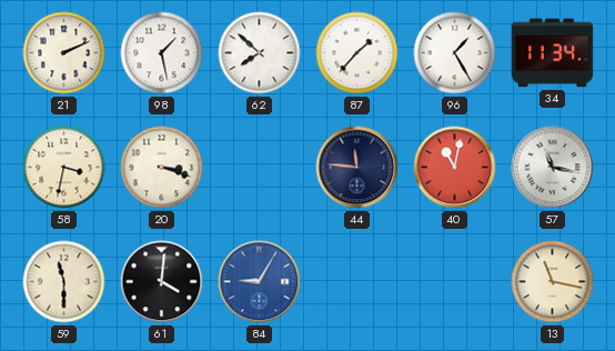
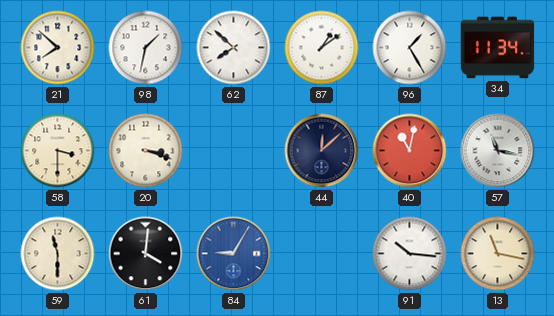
21: 2:11 -> 7:52
98: 1:28 -> 1:32
87: 1:37 -> 1:09
58: 3:32 -> 3:30
44: 11:46 -> 12:08
91: none -> 10:16
